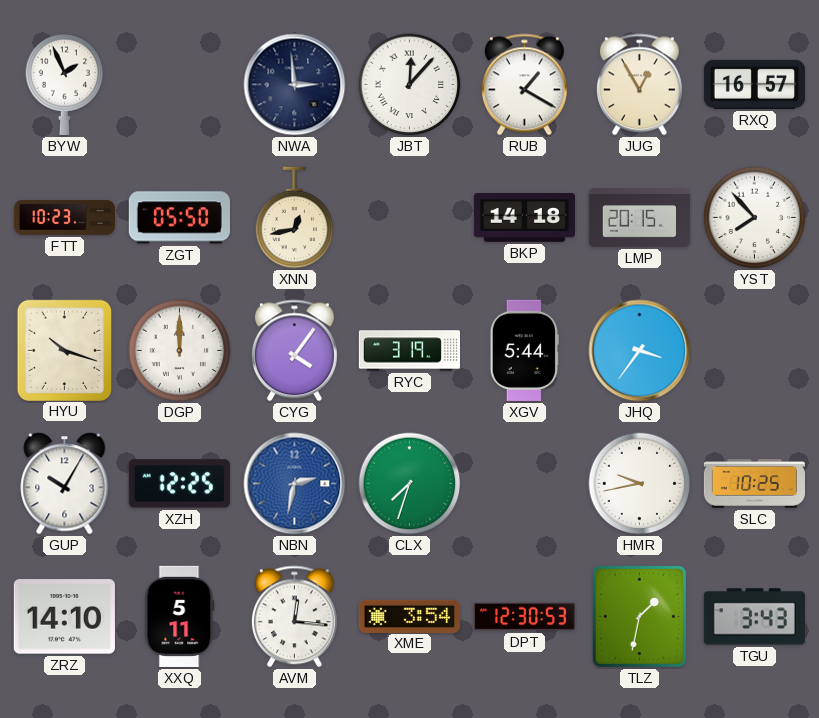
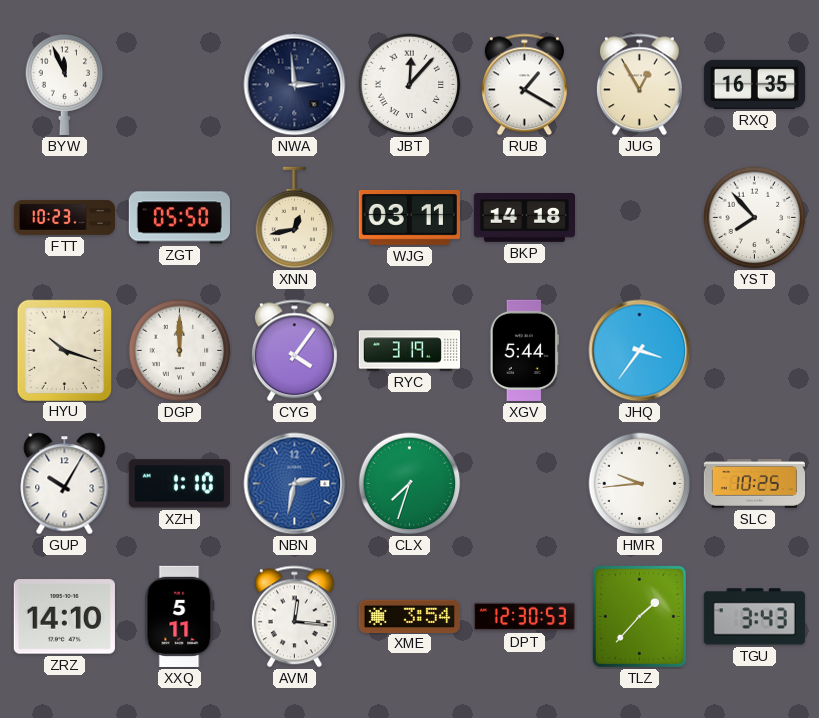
BYW: 1:56 -> 11:56
RXQ: 16:57 -> 16:35
WJG: none -> 03:11
LMP: 20:15 -> none
XZH: 12:25 -> 1:10
HMR: 9:43 -> 9:44
TLZ: 1:32 -> 1:37
